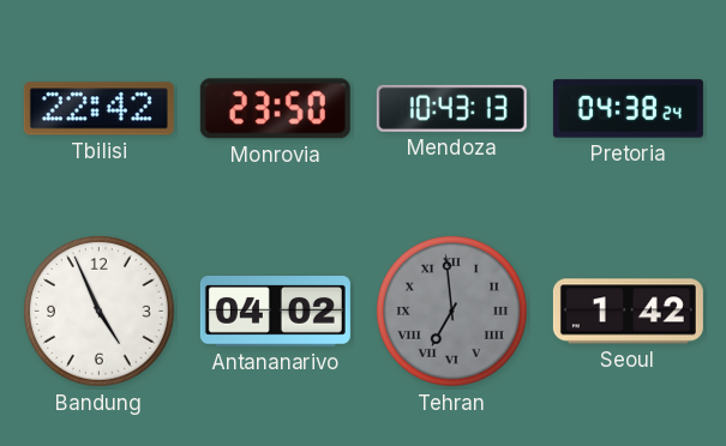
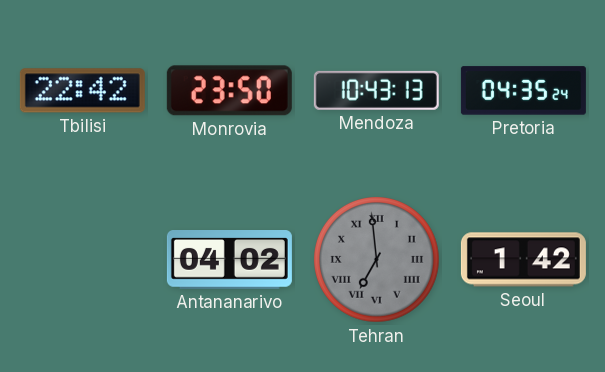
Pretoria: 04:38 -> 04:35
Bandung: 4:56 -> none
